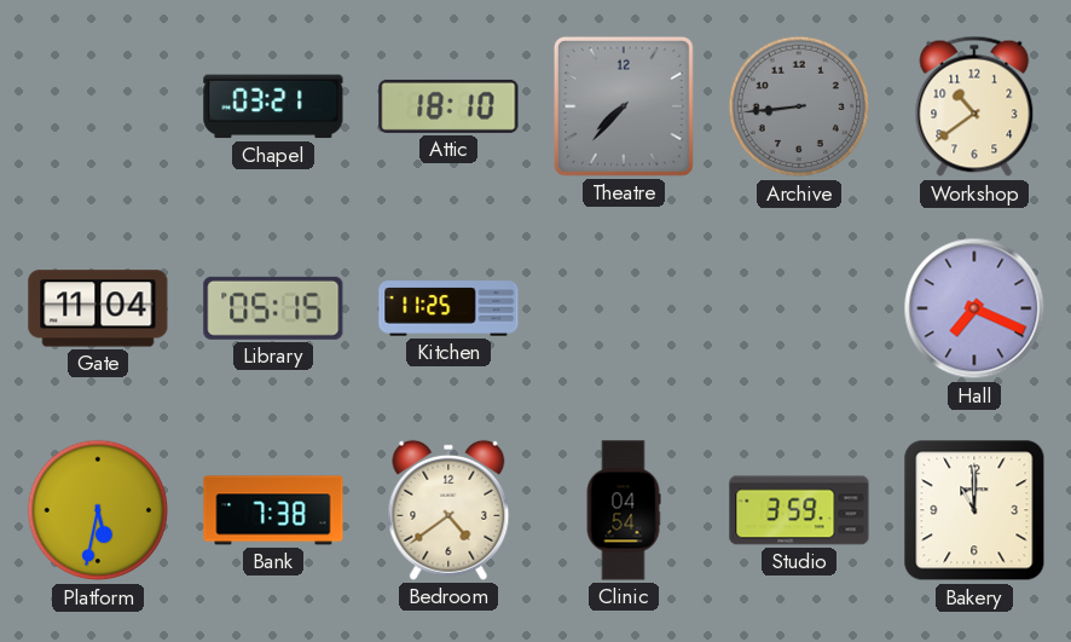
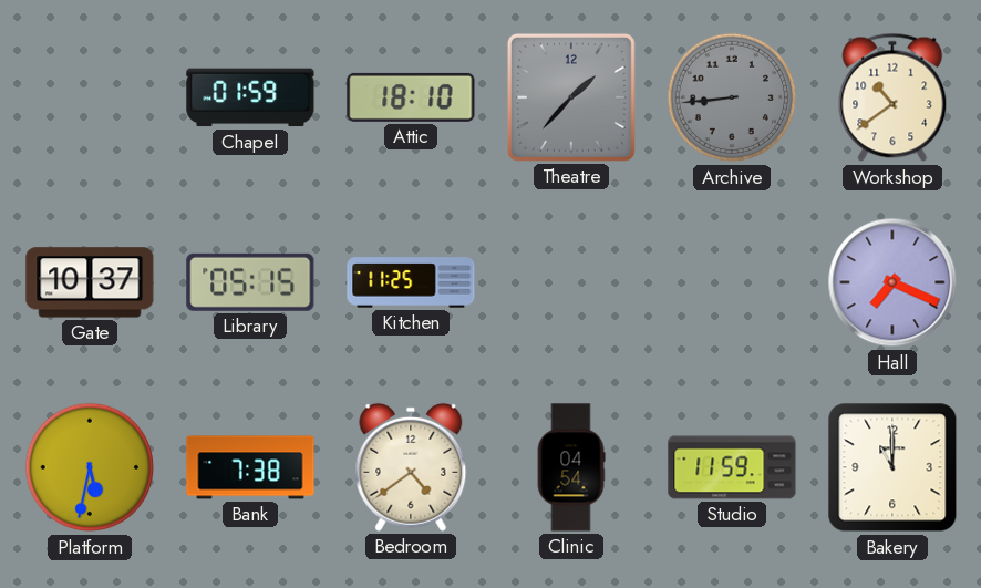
Chapel: 03:21 -> 01:59
Theatre: 7:37 -> 1:37
Gate: 11:04 -> 10:37
Studio: 3:59 -> 11:59
